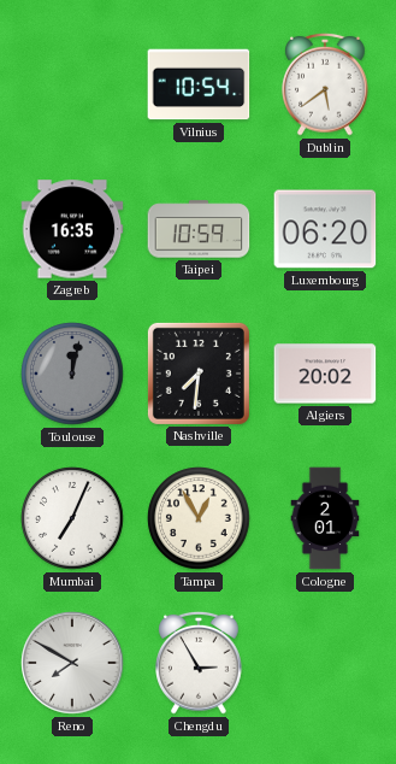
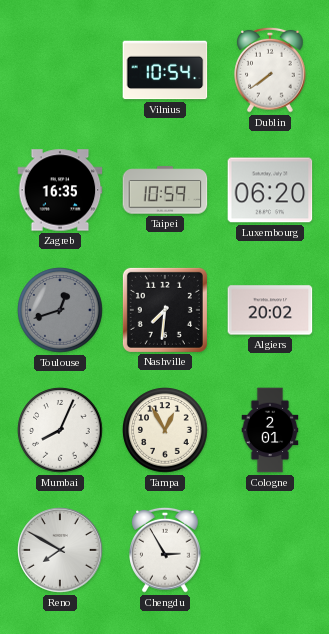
Dublin: 5:39 -> 7:39
Toulouse: 12:02 -> 12:42
Mumbai: 7:04 -> 8:04
